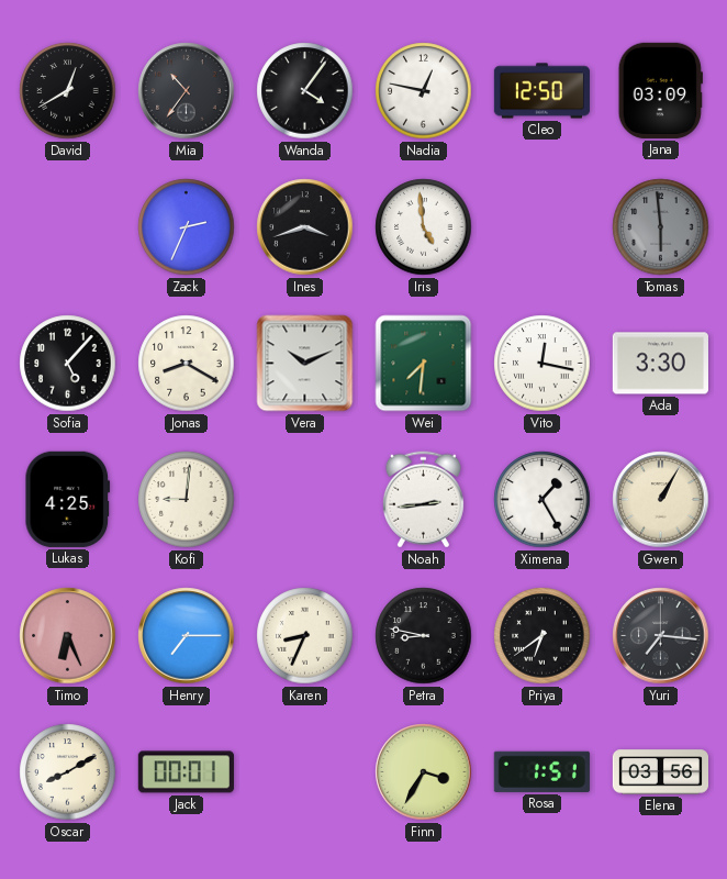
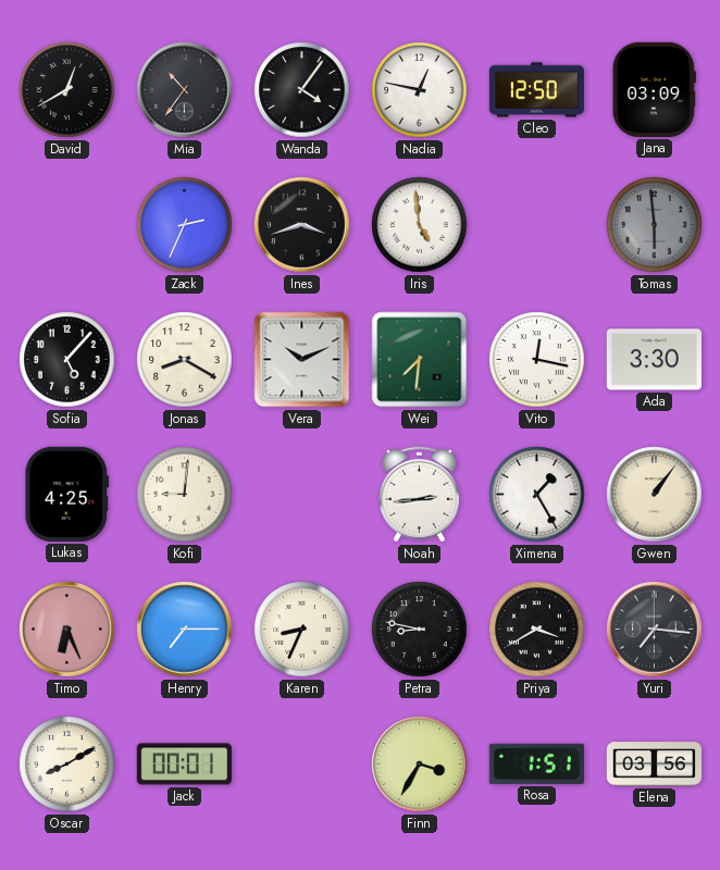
Gwen: 1:05 -> 1:06
Priya: 6:39 -> 3:40
